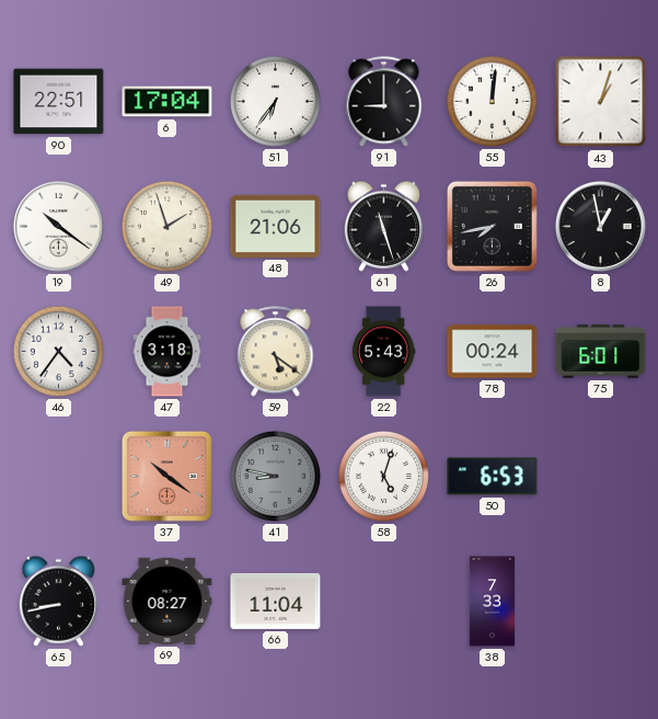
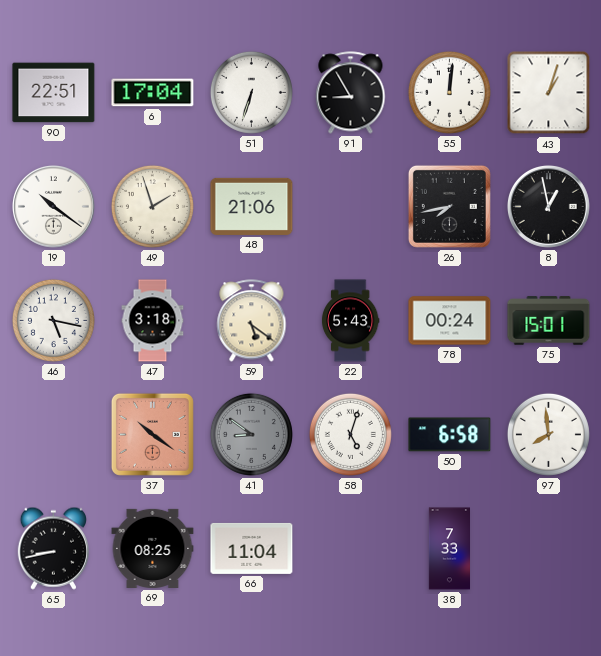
51: 6:36 -> 6:33
91: 9:00 -> 8:55
61: 11:27 -> none
46: 4:36 -> 5:17
75: 6:01 -> 15:01
41: 8:47 -> 8:51
50: 6:53 -> 6:58
97: none -> 7:59
69: 08:27 -> 08:25
